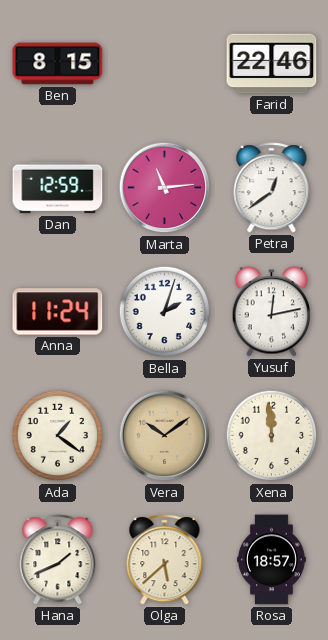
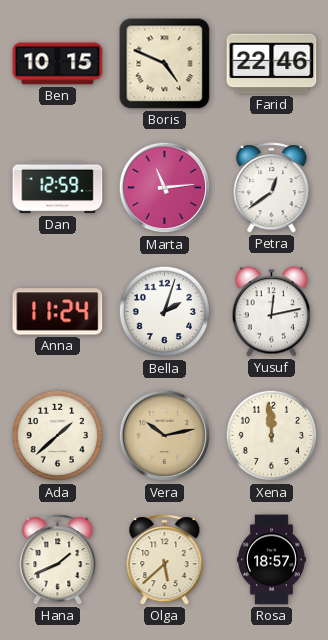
Ben: 8:15 -> 10:15
Boris: none -> 4:49
Ada: 1:21 -> 1:38
Vera: 10:09 -> 10:13
